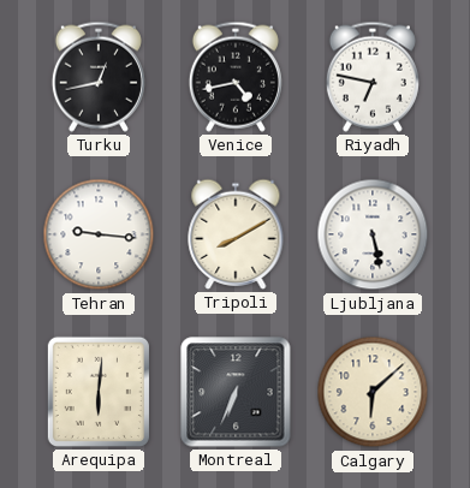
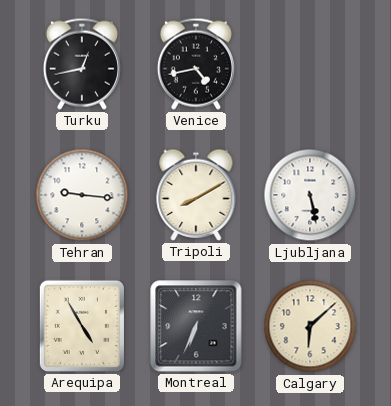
Riyadh: 6:47 -> none
Arequipa: 6:01 -> 4:55
